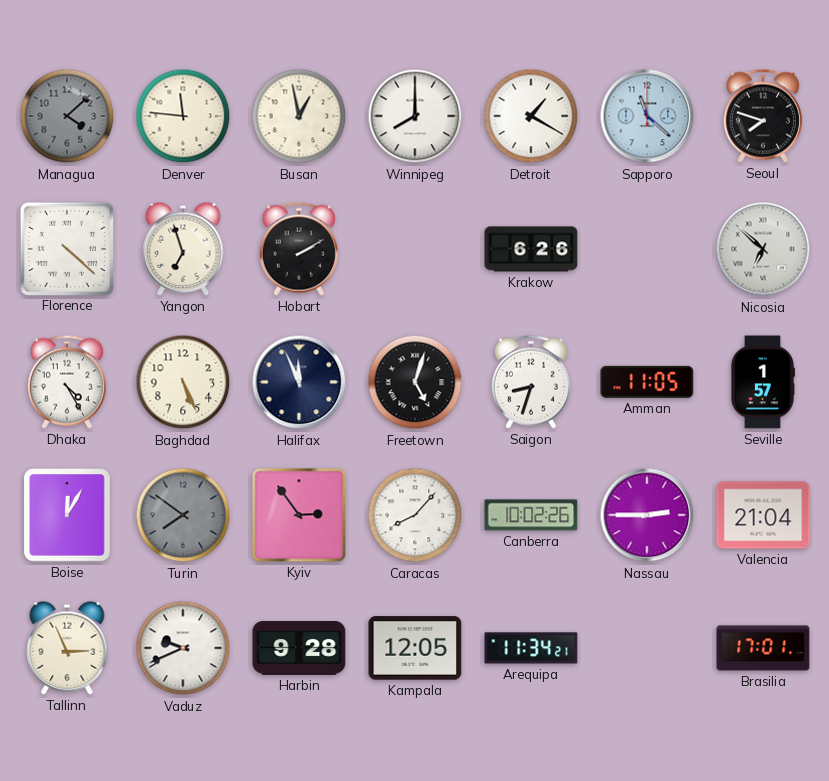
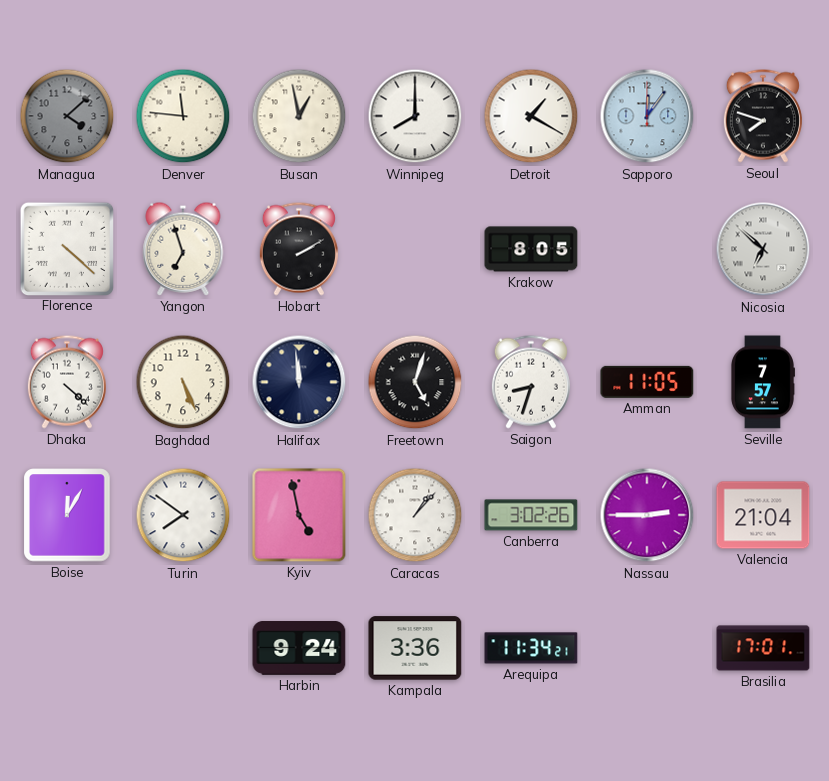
Sapporo: 11:22 -> 12:06
Krakow: 6:26 -> 8:05
Dhaka: 4:25 -> 4:22
Halifax: 11:56 -> 11:59
Seville: 1:57 -> 7:57
Turin dial: grey -> white
Kyiv: 2:54 -> 4:58
Caracas: 8:07 -> 1:07
Canberra: 10:02 -> 3:02
Tallinn: 2:56 -> none
Vaduz: 9:41 -> none
Harbin: 9:28 -> 9:24
Kampala: 12:05 -> 3:36
